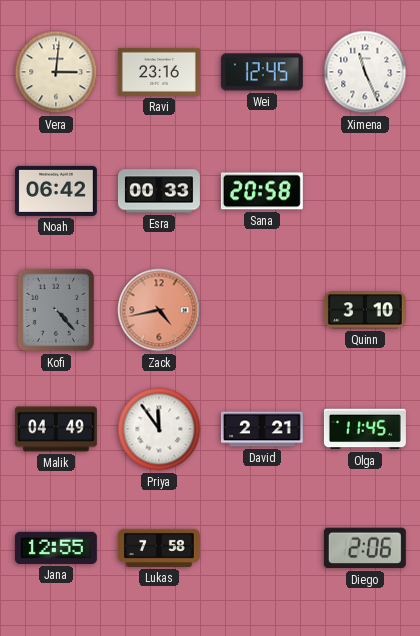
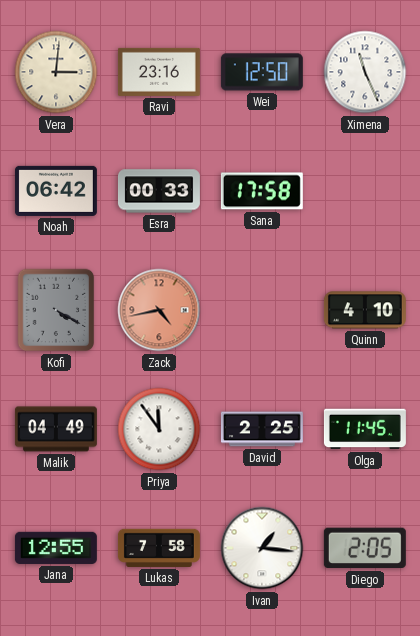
Wei: 12:45 -> 12:50
Sana: 20:58 -> 17:58
Kofi: 4:23 -> 4:20
Quinn: 3:10 -> 4:10
David: 2:21 -> 2:25
Ivan: none -> 1:16
Diego: 2:06 -> 2:05
